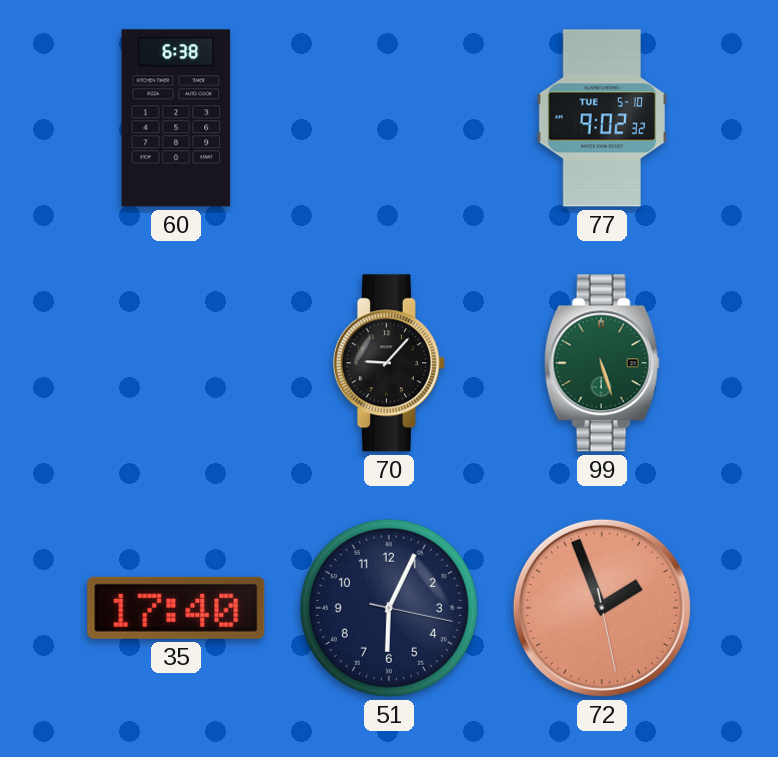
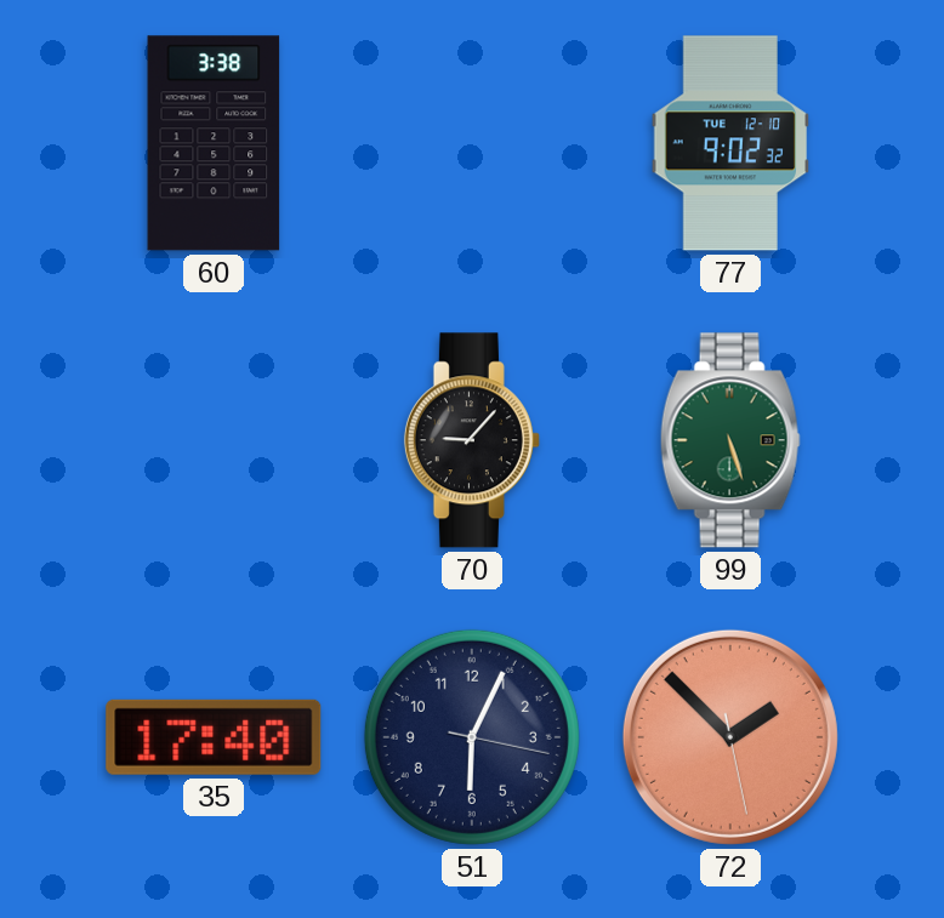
60: 6:38 -> 3:38
77 date: TUE 5-10 -> TUE 12-10
72: 1:56 -> 1:52
